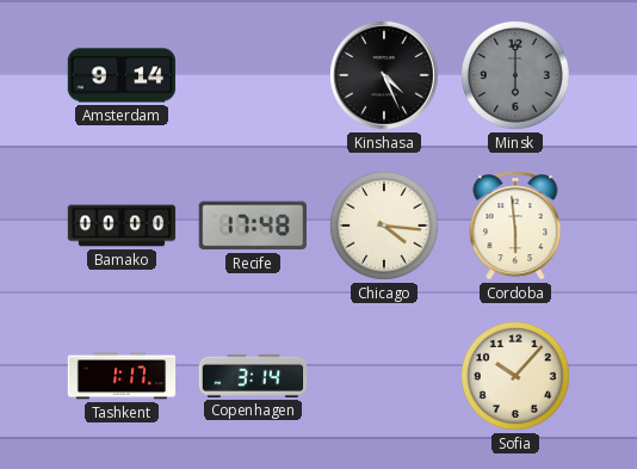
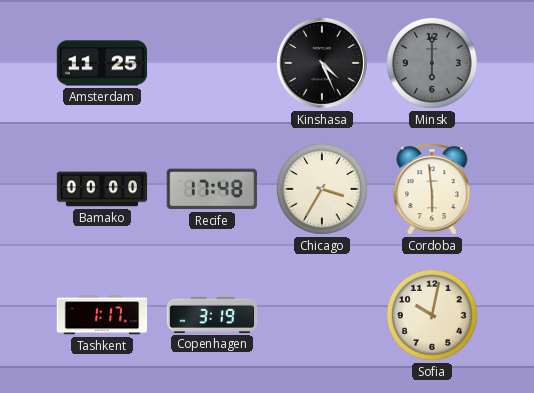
Amsterdam: 9:14 -> 11:25
Chicago: 4:16 -> 3:35
Copenhagen: 3:14 -> 3:19
Sofia: 10:07 -> 10:02
